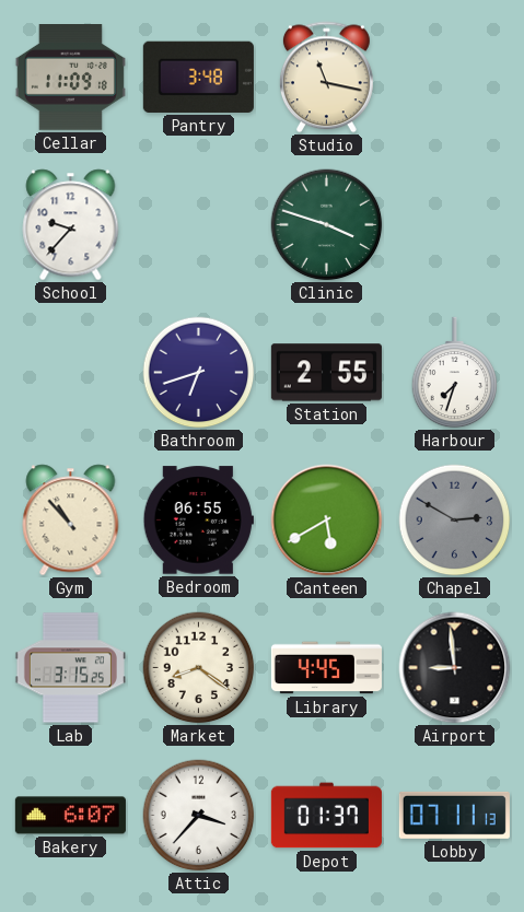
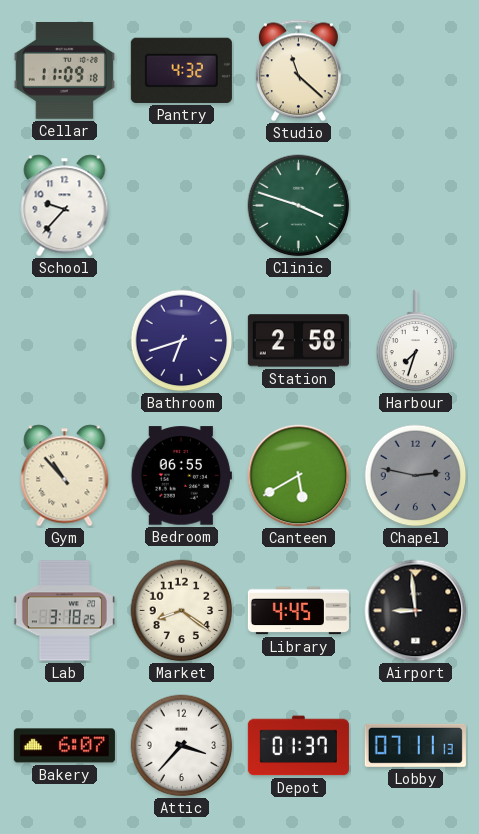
Pantry: 3:48 -> 4:32
Studio: 11:17 -> 11:22
Station: 2:55 -> 2:58
Chapel: 2:50 -> 2:47
Lab: 3:15 -> 3:18
